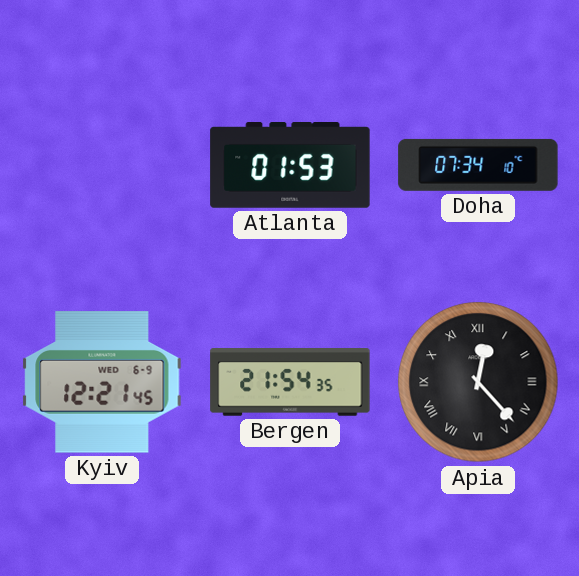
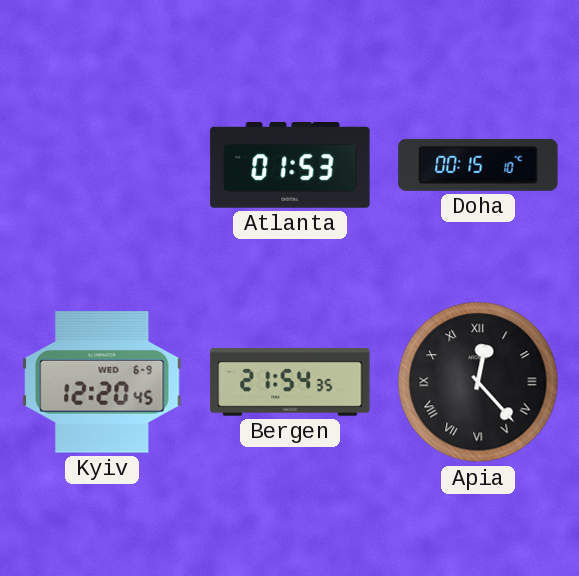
Doha: 07:34 -> 00:15
Kyiv: 12:21 -> 12:20
